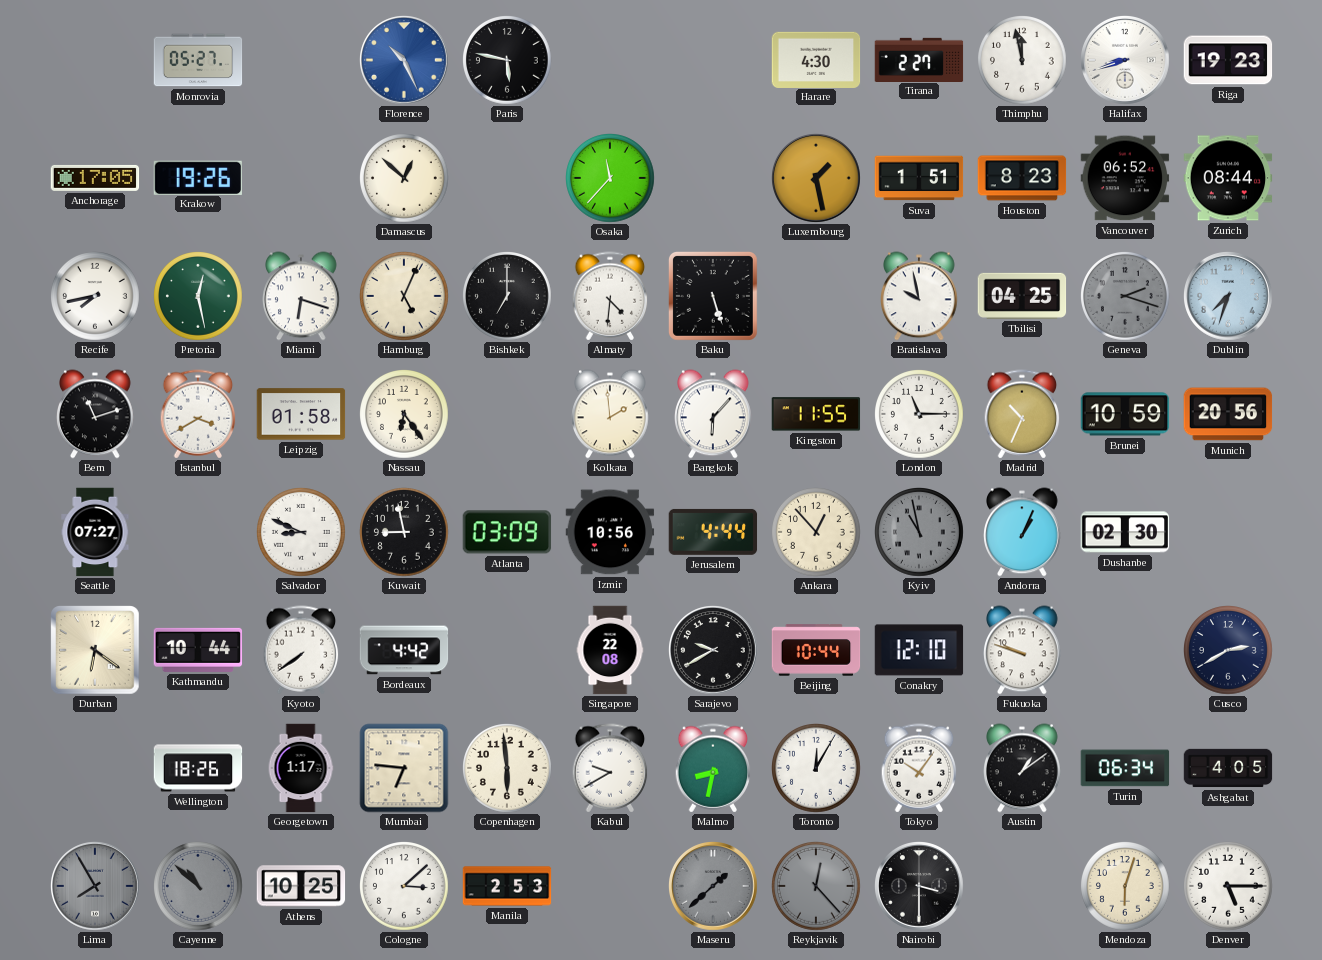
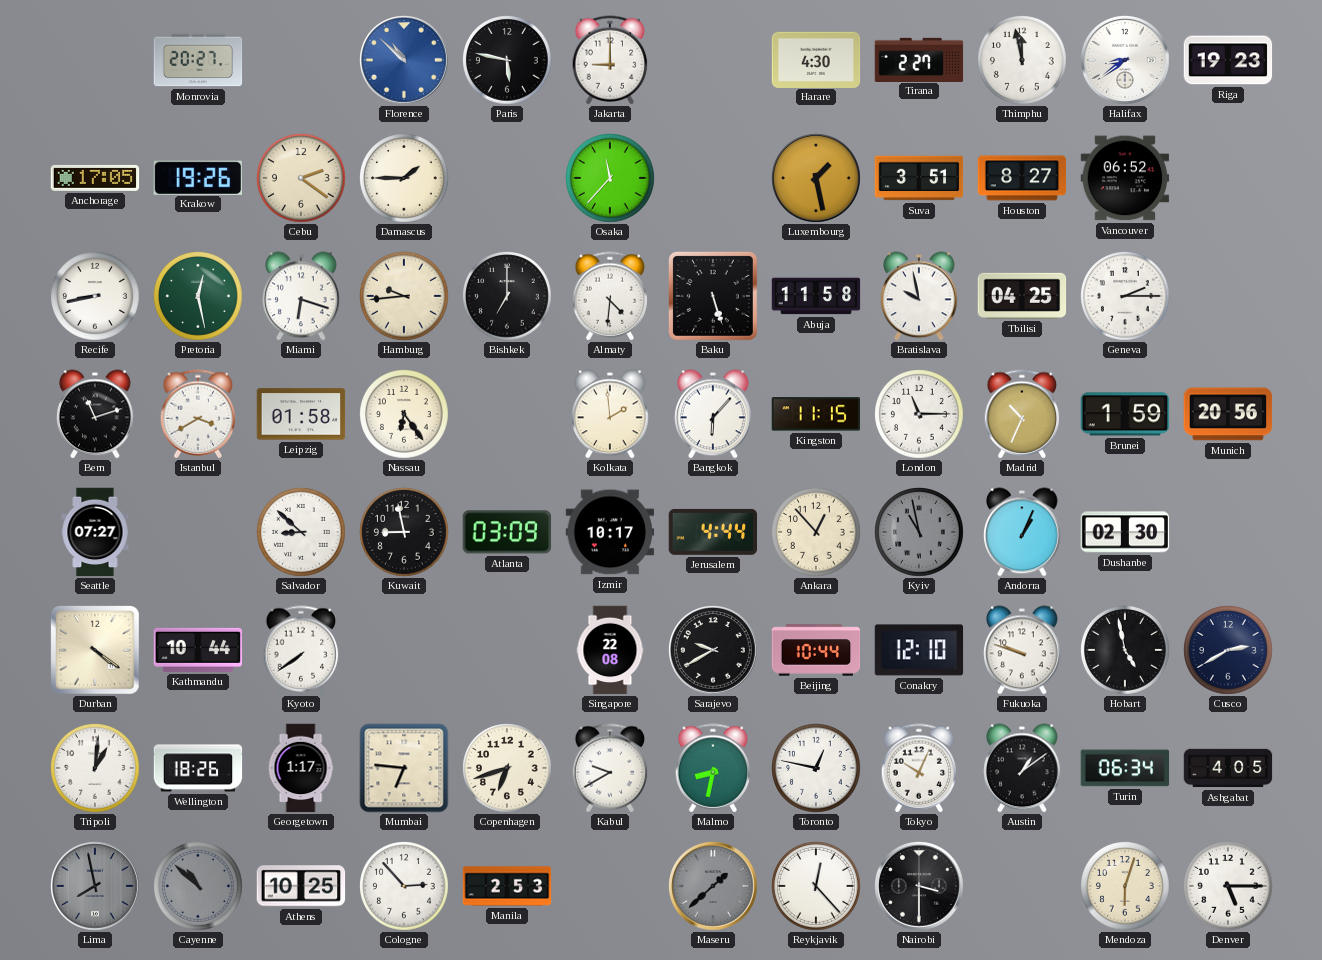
Monrovia: 05:27 -> 20:27
Florence: 10:26 -> 10:52
Jakarta: none -> 9:00
Halifax: 8:42 -> 8:39
Cebu: none -> 2:21
Damascus: 12:52 -> 1:45
Suva: 1:51 -> 3:51
Houston: 8:23 -> 8:27
Zurich: 08:44 -> none
Recife: 7:43 -> 8:43
Hamburg: 5:04 -> 9:44
Abuja: none -> 11:58
Geneva: 2:18 -> 2:15
Geneva dial: grey -> white
Dublin: 7:33 -> none
Kingston: 11:55 -> 11:15
Brunei: 10:59 -> 1:59
Salvador: 8:49 -> 8:52
Izmir: 10:56 -> 10:17
Durban: 6:21 -> 4:21
Bordeaux: 4:42 -> none
Hobart: none -> 4:58
Tripoli: none -> 1:01
Copenhagen: 5:59 -> 6:42
Toronto: 12:05 -> 12:47
Tokyo: 10:06 -> 10:04
Lima: 7:55 -> 7:58
Cologne: 3:08 -> 2:53
Reykjavik dial: grey -> white
